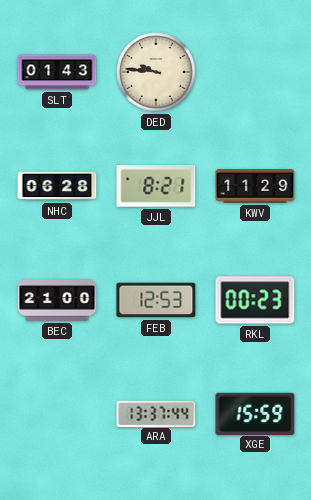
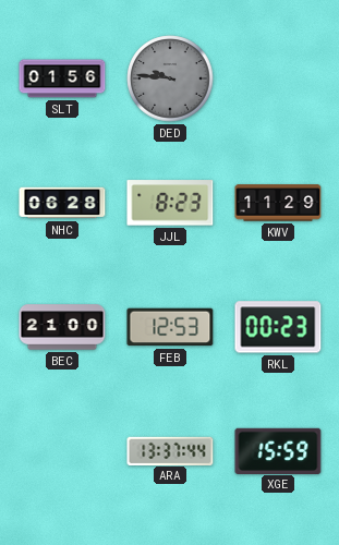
SLT: 01:43 -> 01:56
DED dial: cream -> grey
JJL: 8:21 -> 8:23
